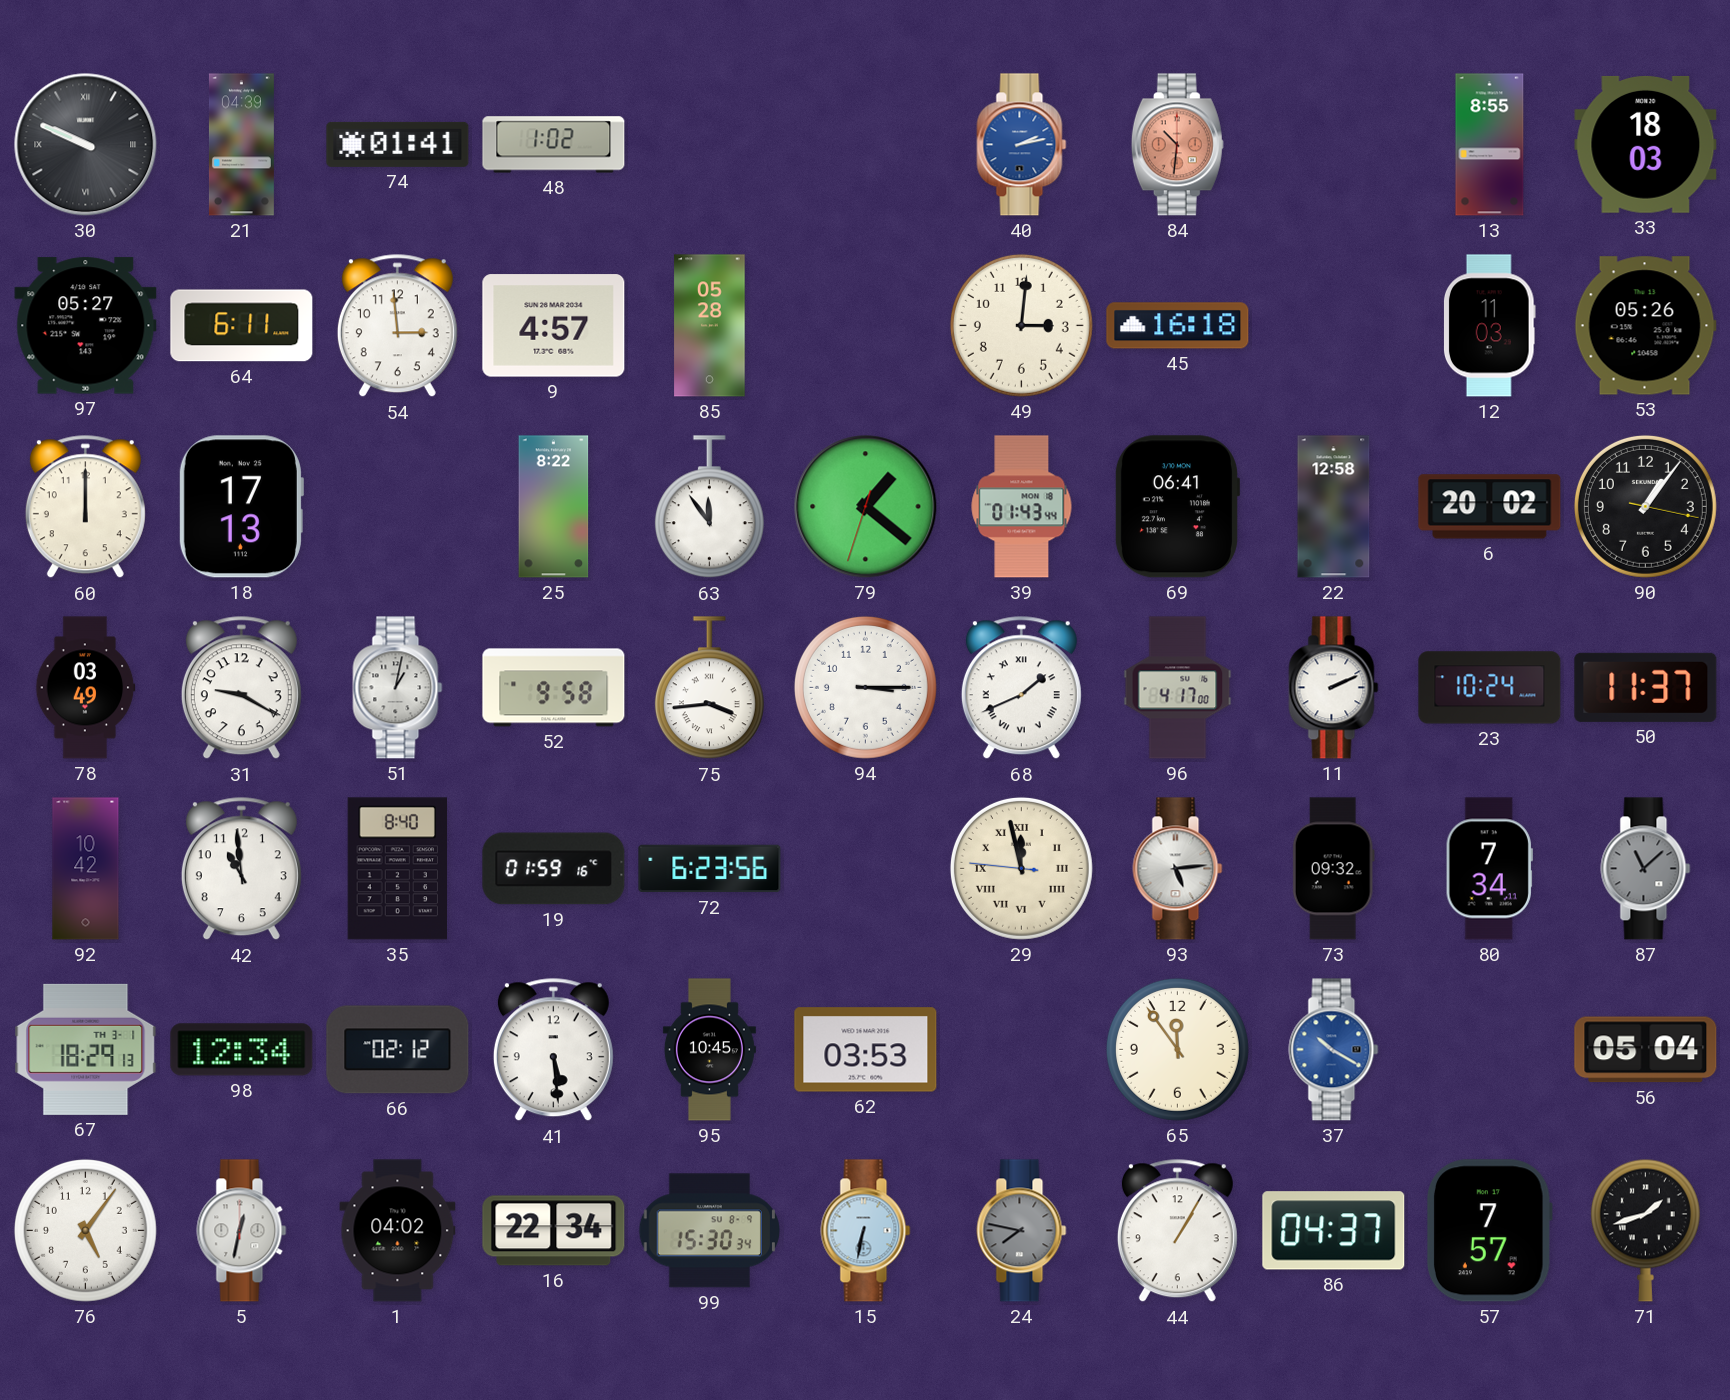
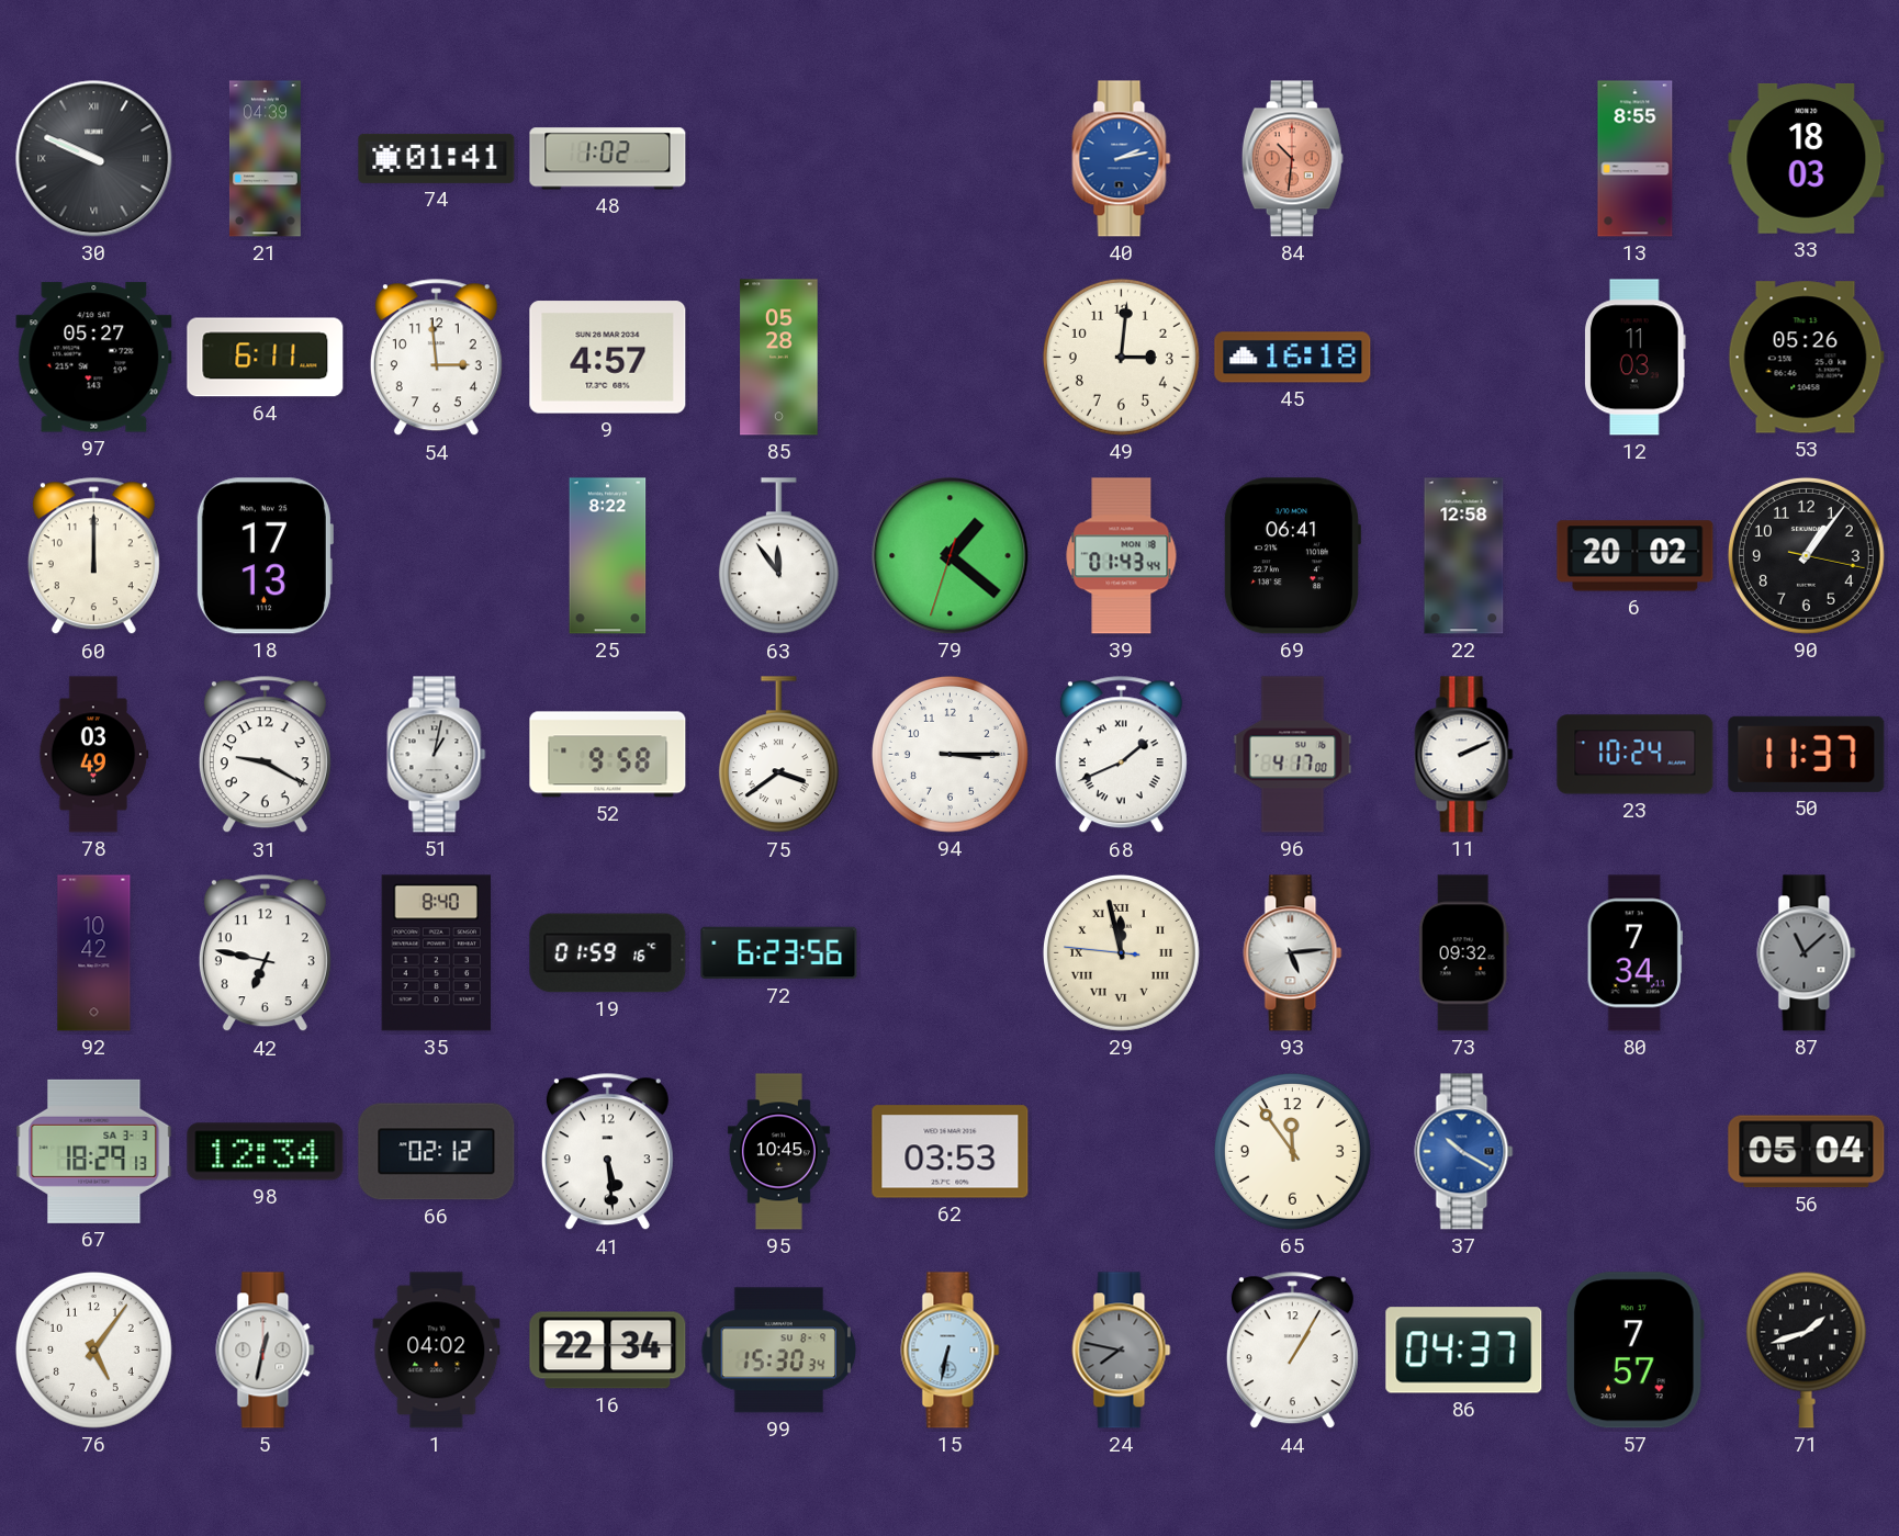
75: 3:44 -> 3:39
42: 10:59 -> 6:47
67 date: TH 3-1 -> SA 3-3
